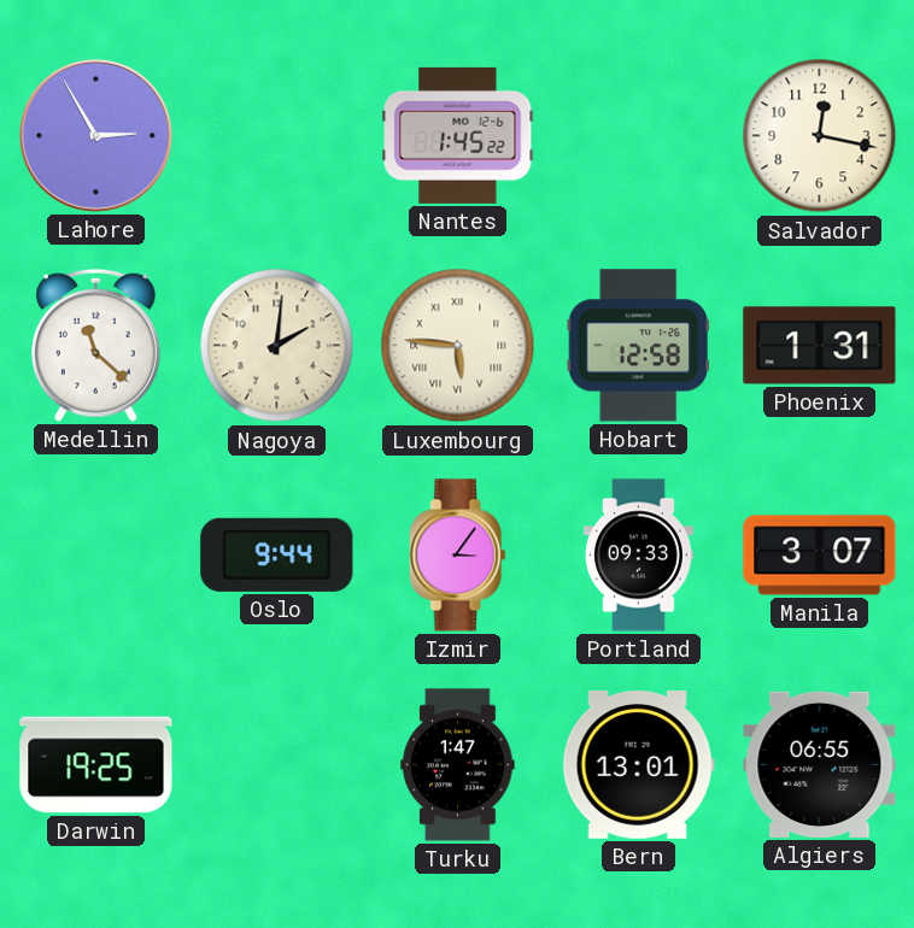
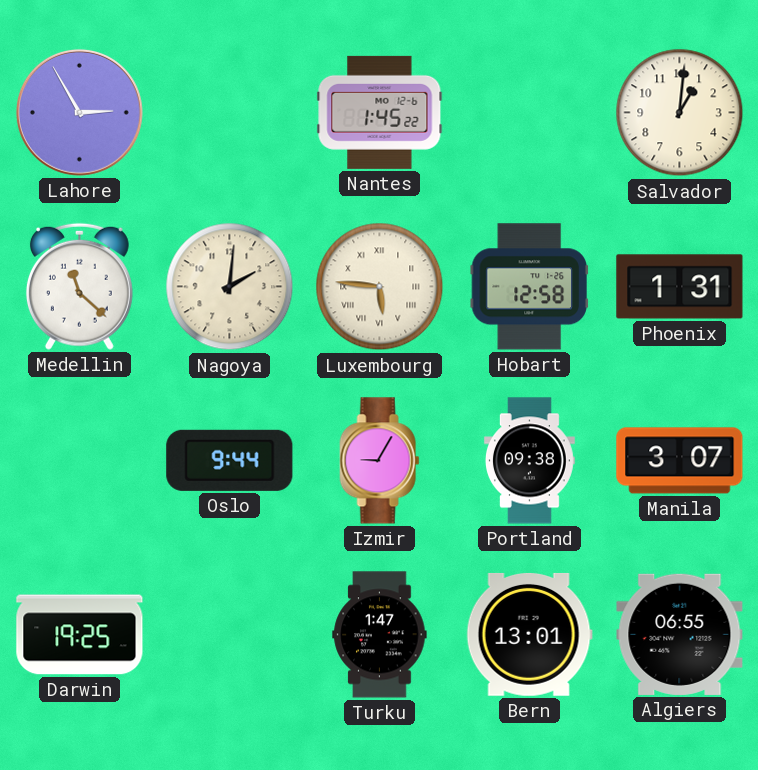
Salvador: 12:17 -> 1:01
Izmir: 3:06 -> 9:05
Portland: 09:33 -> 09:38
